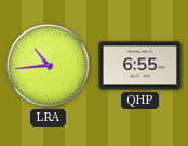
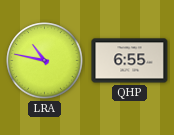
LRA: 10:44 -> 10:47
